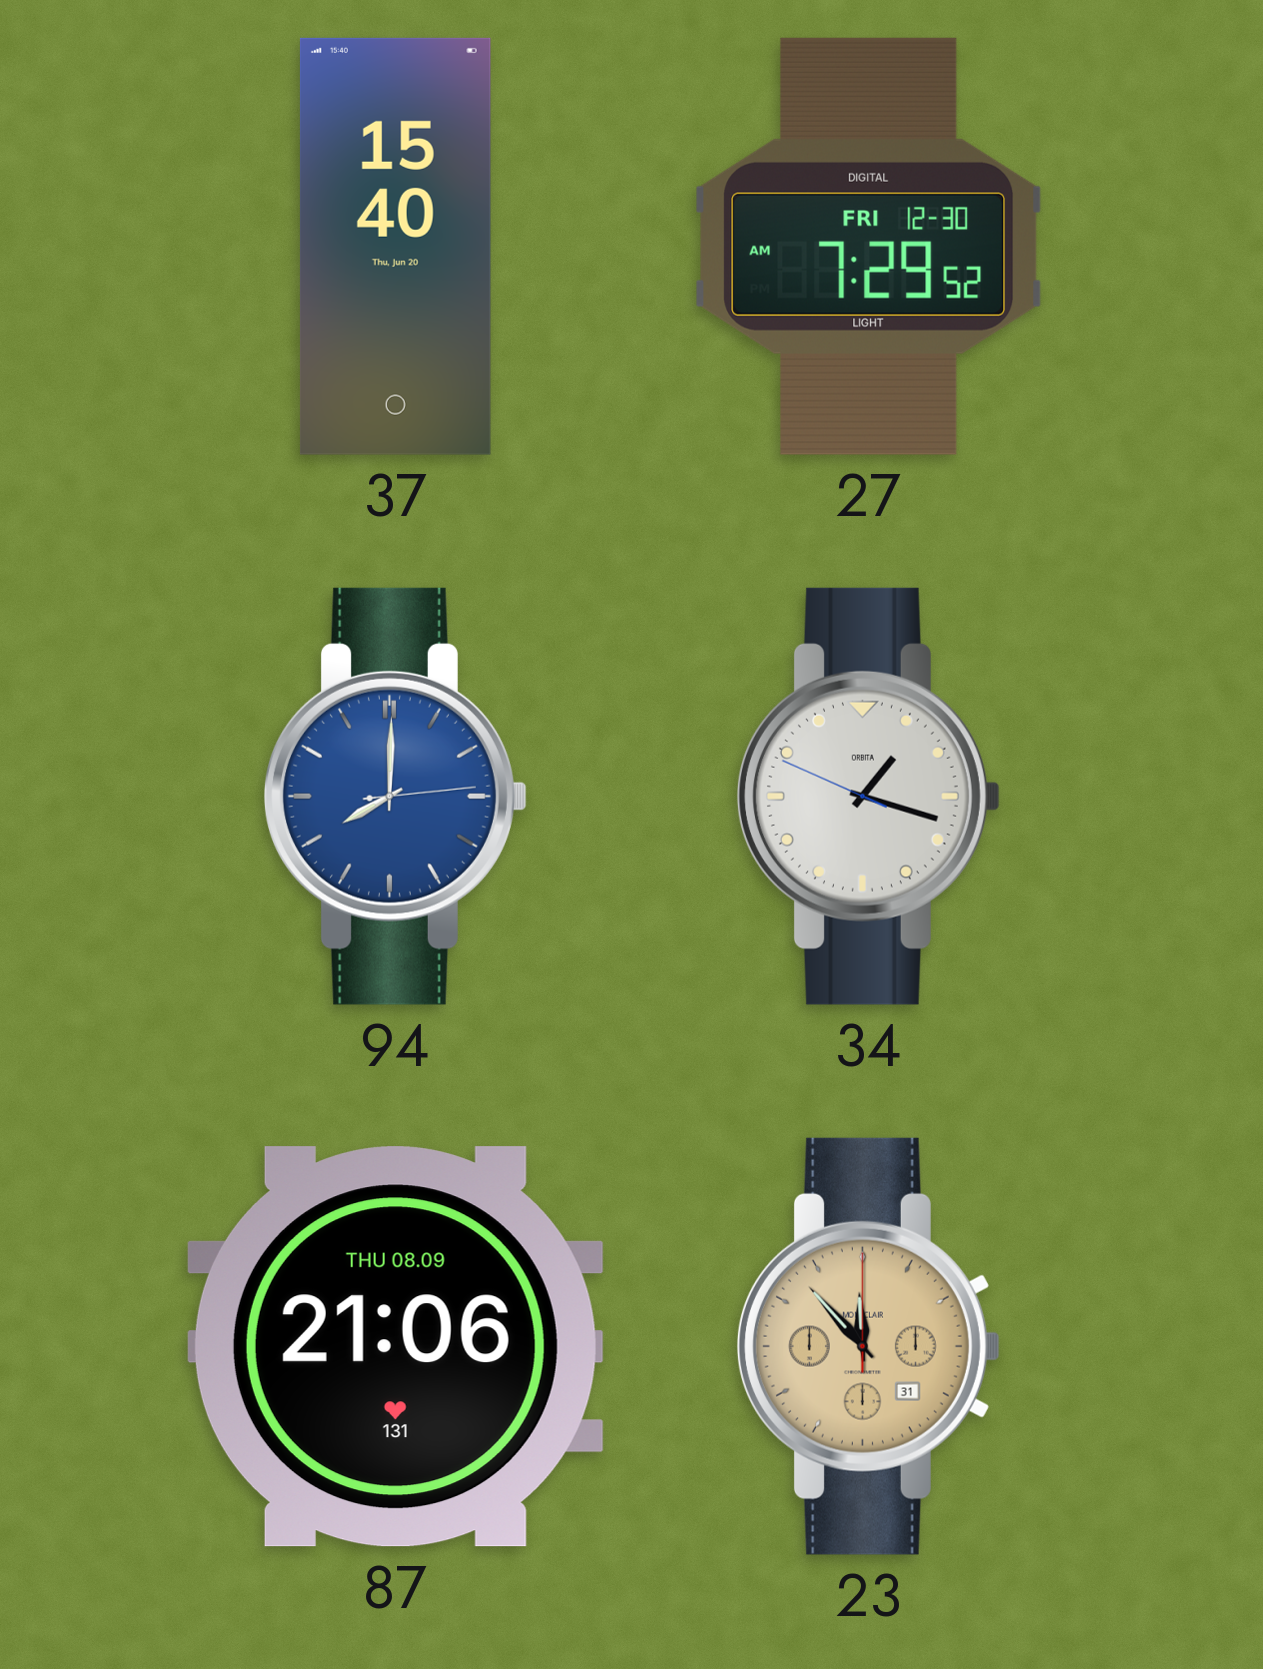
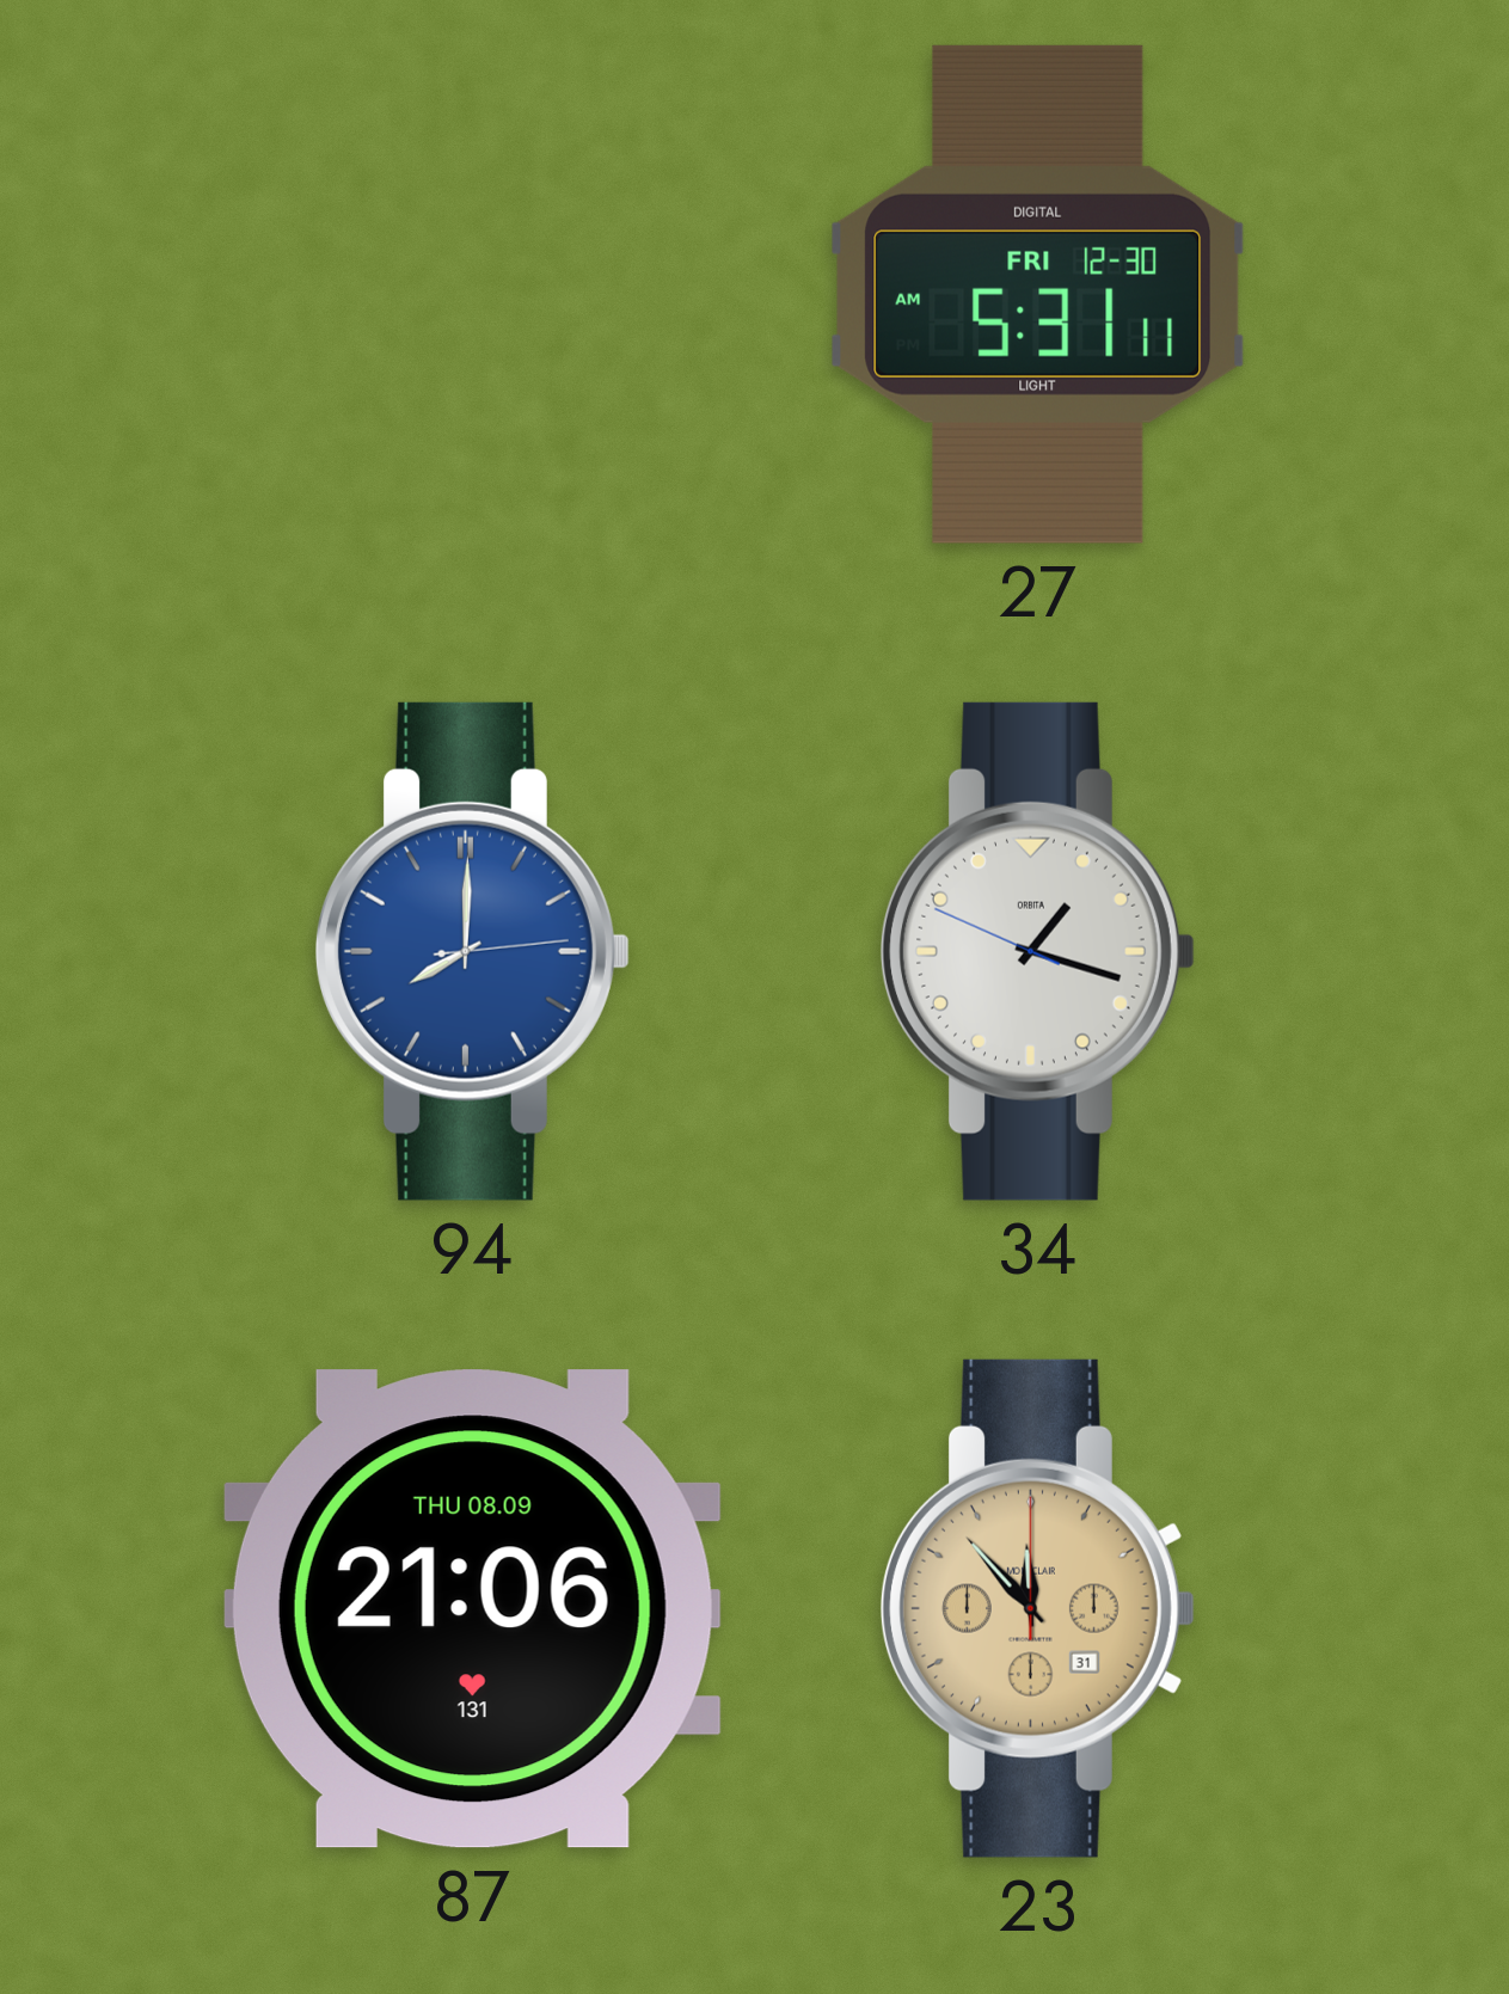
37: 15:40 -> none
27: 7:29 -> 5:31
